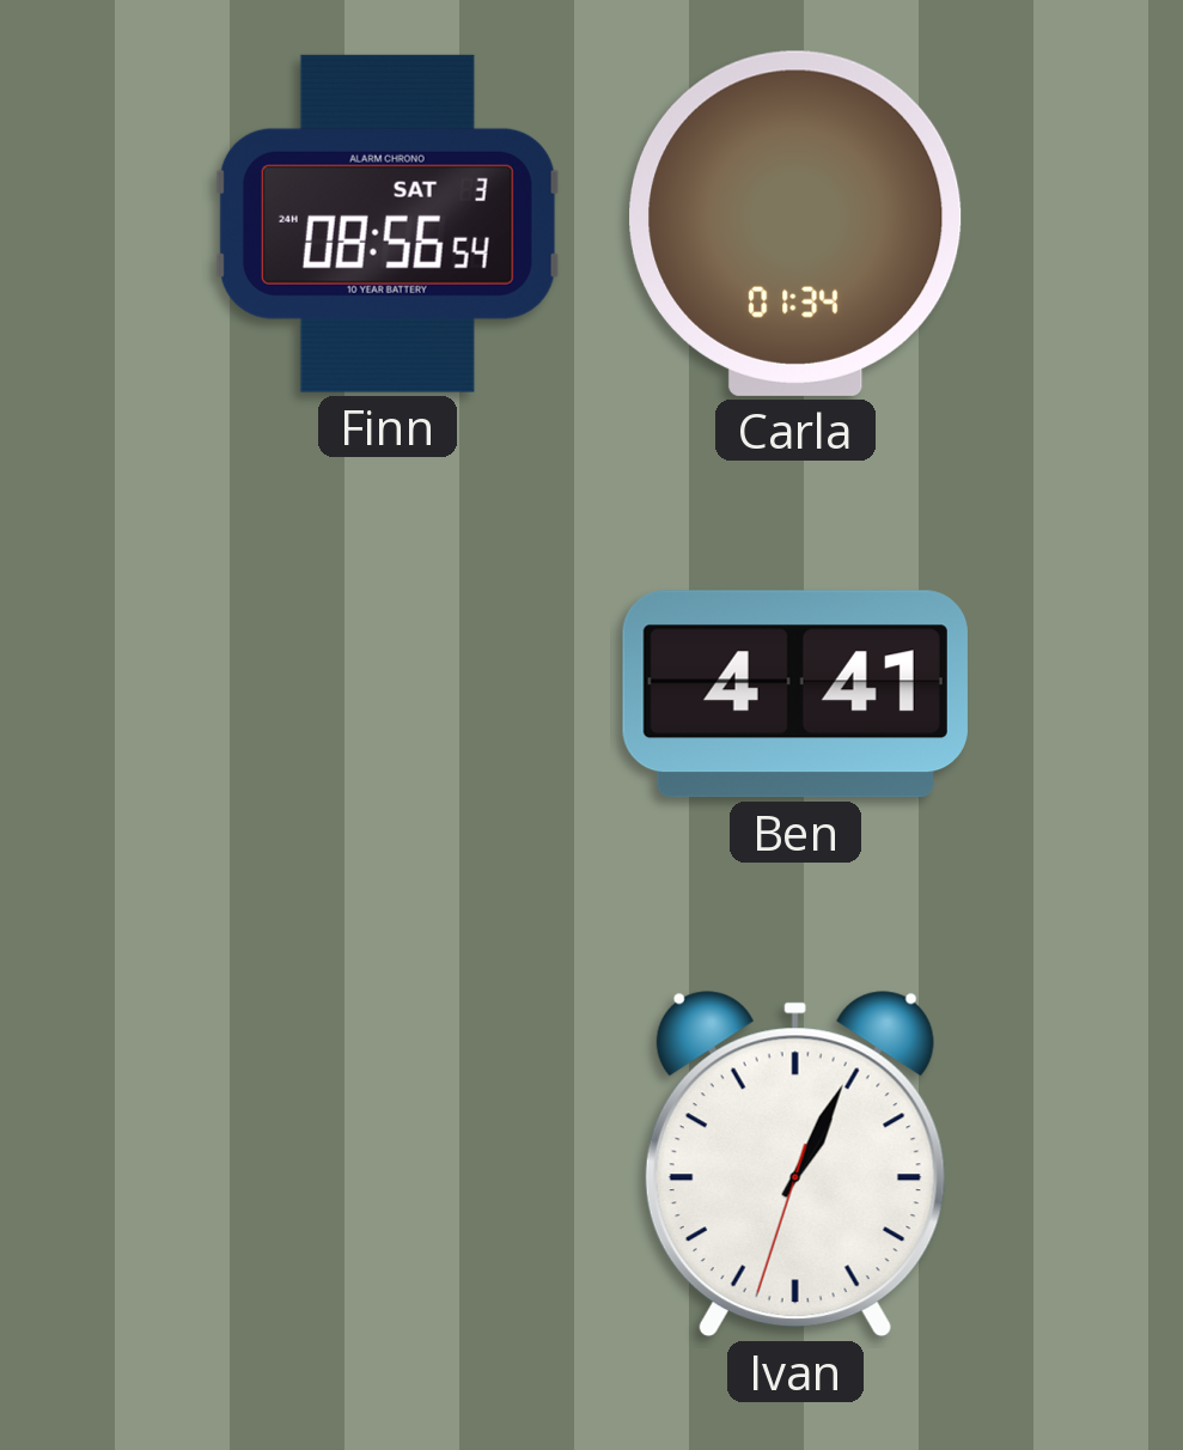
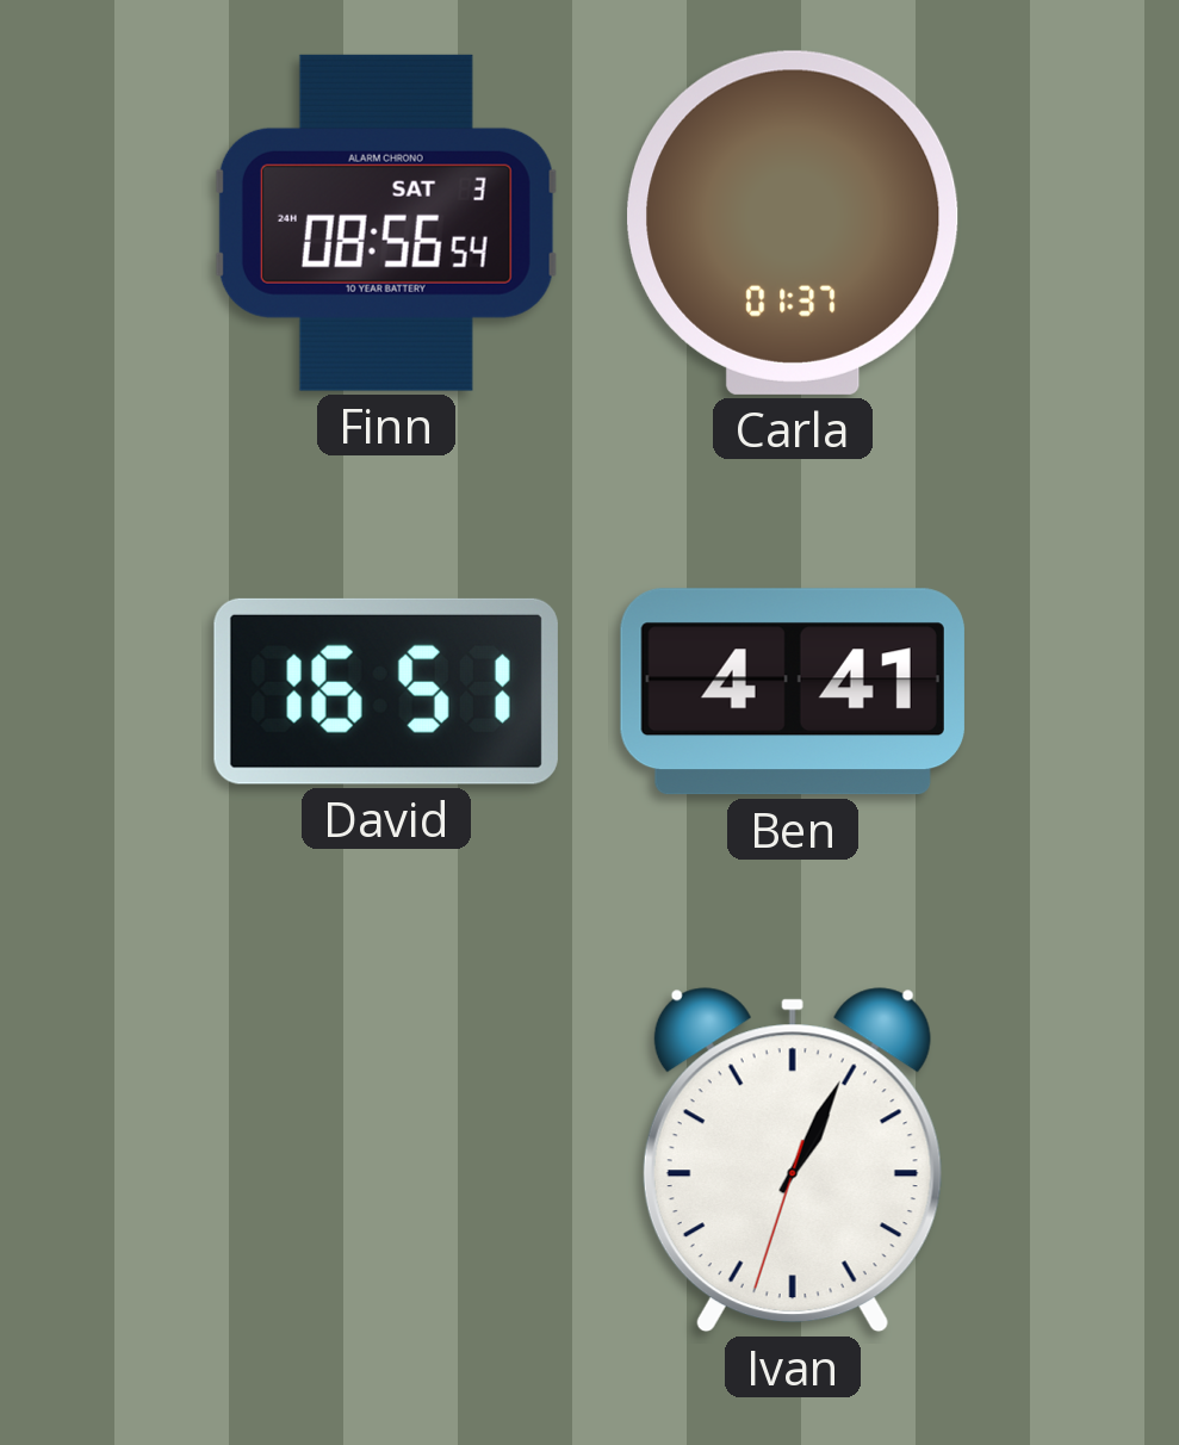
Carla: 01:34 -> 01:37
David: none -> 16:51
